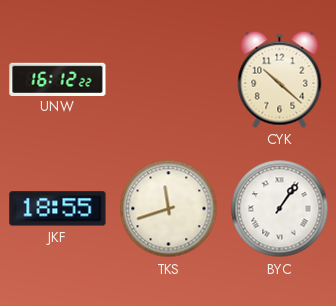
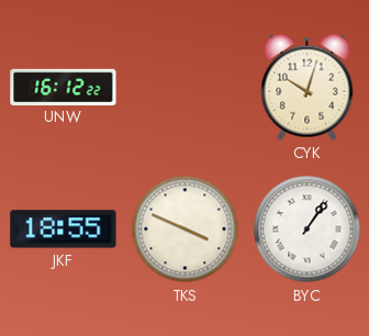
CYK: 10:22 -> 10:03
TKS: 11:42 -> 3:49
